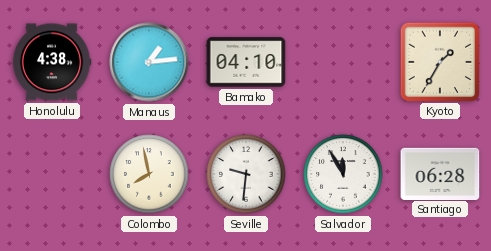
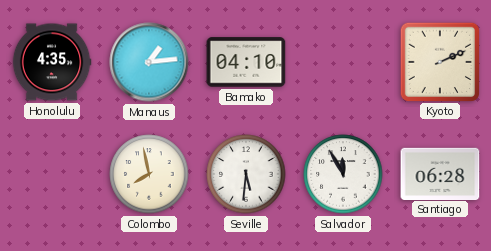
Honolulu: 4:38 -> 4:35
Kyoto: 1:35 -> 2:11
Seville: 9:31 -> 5:31
